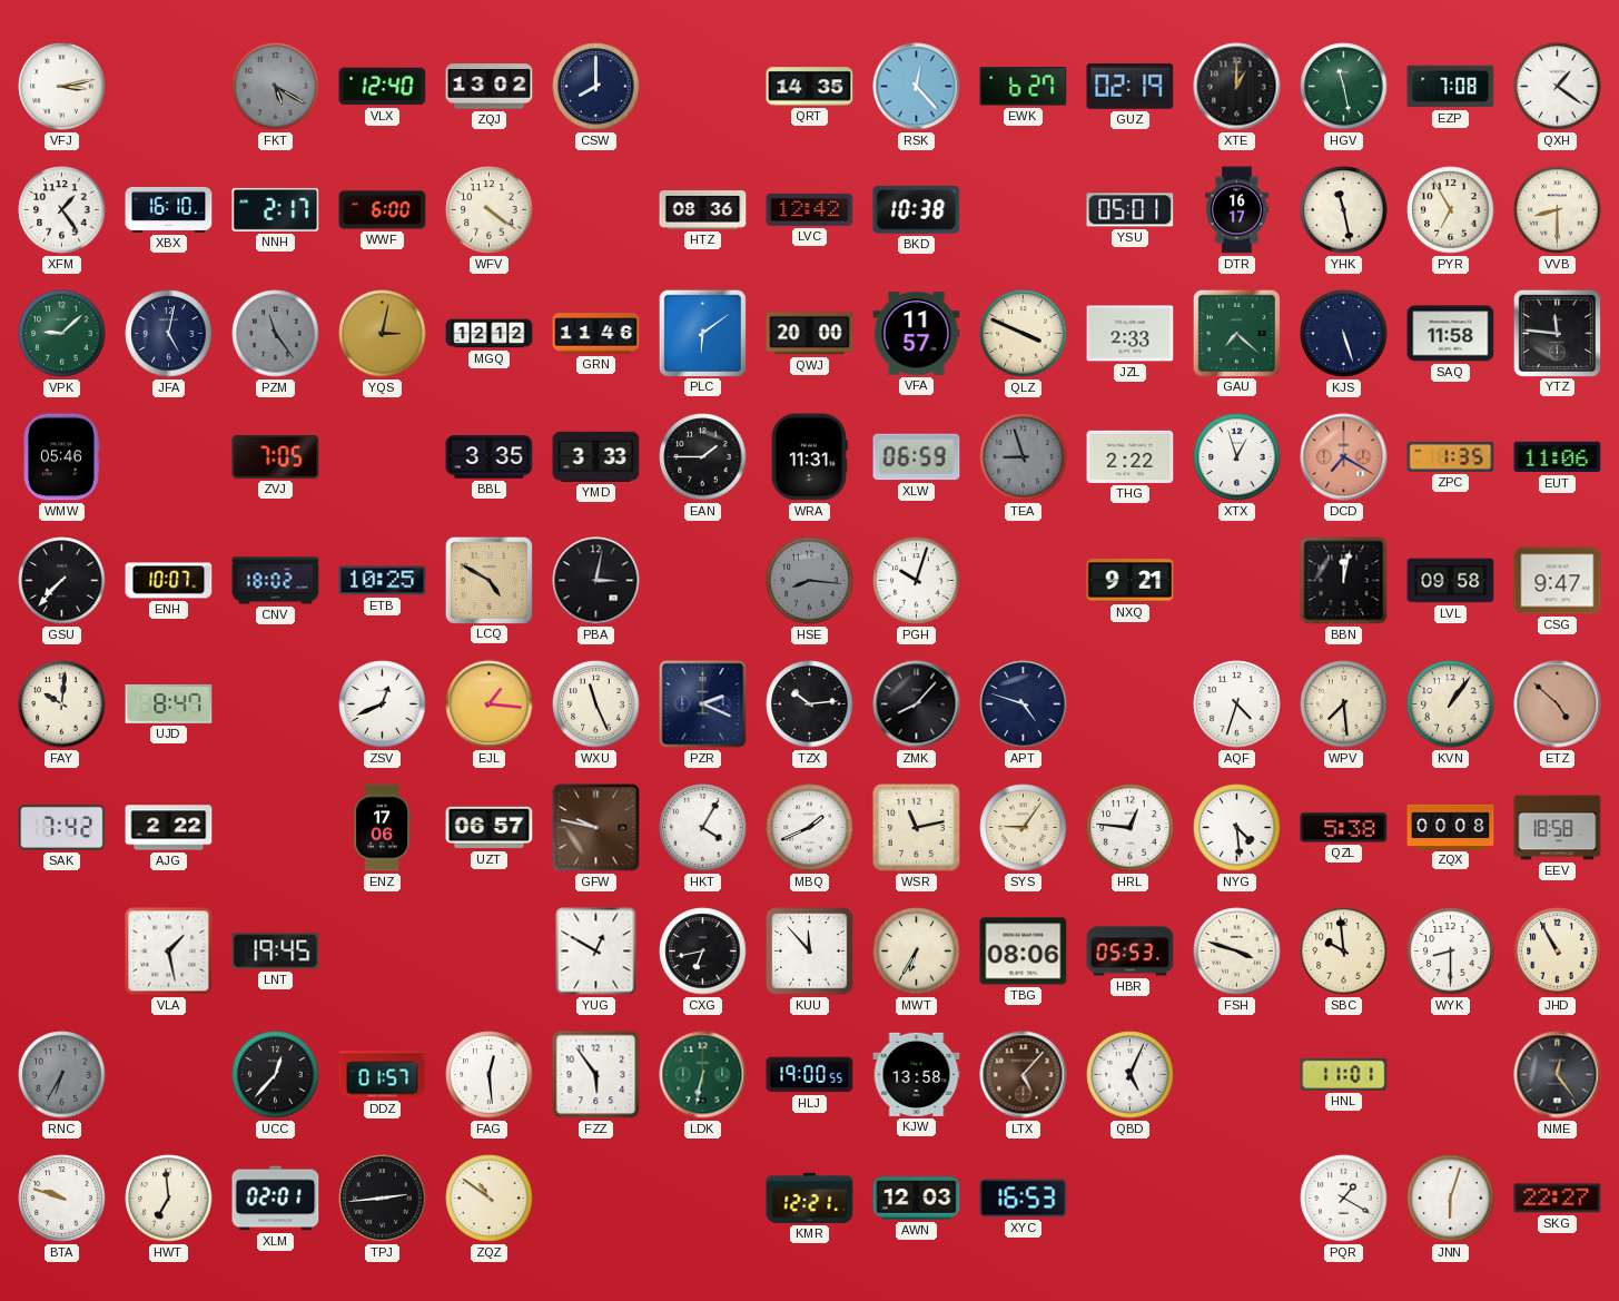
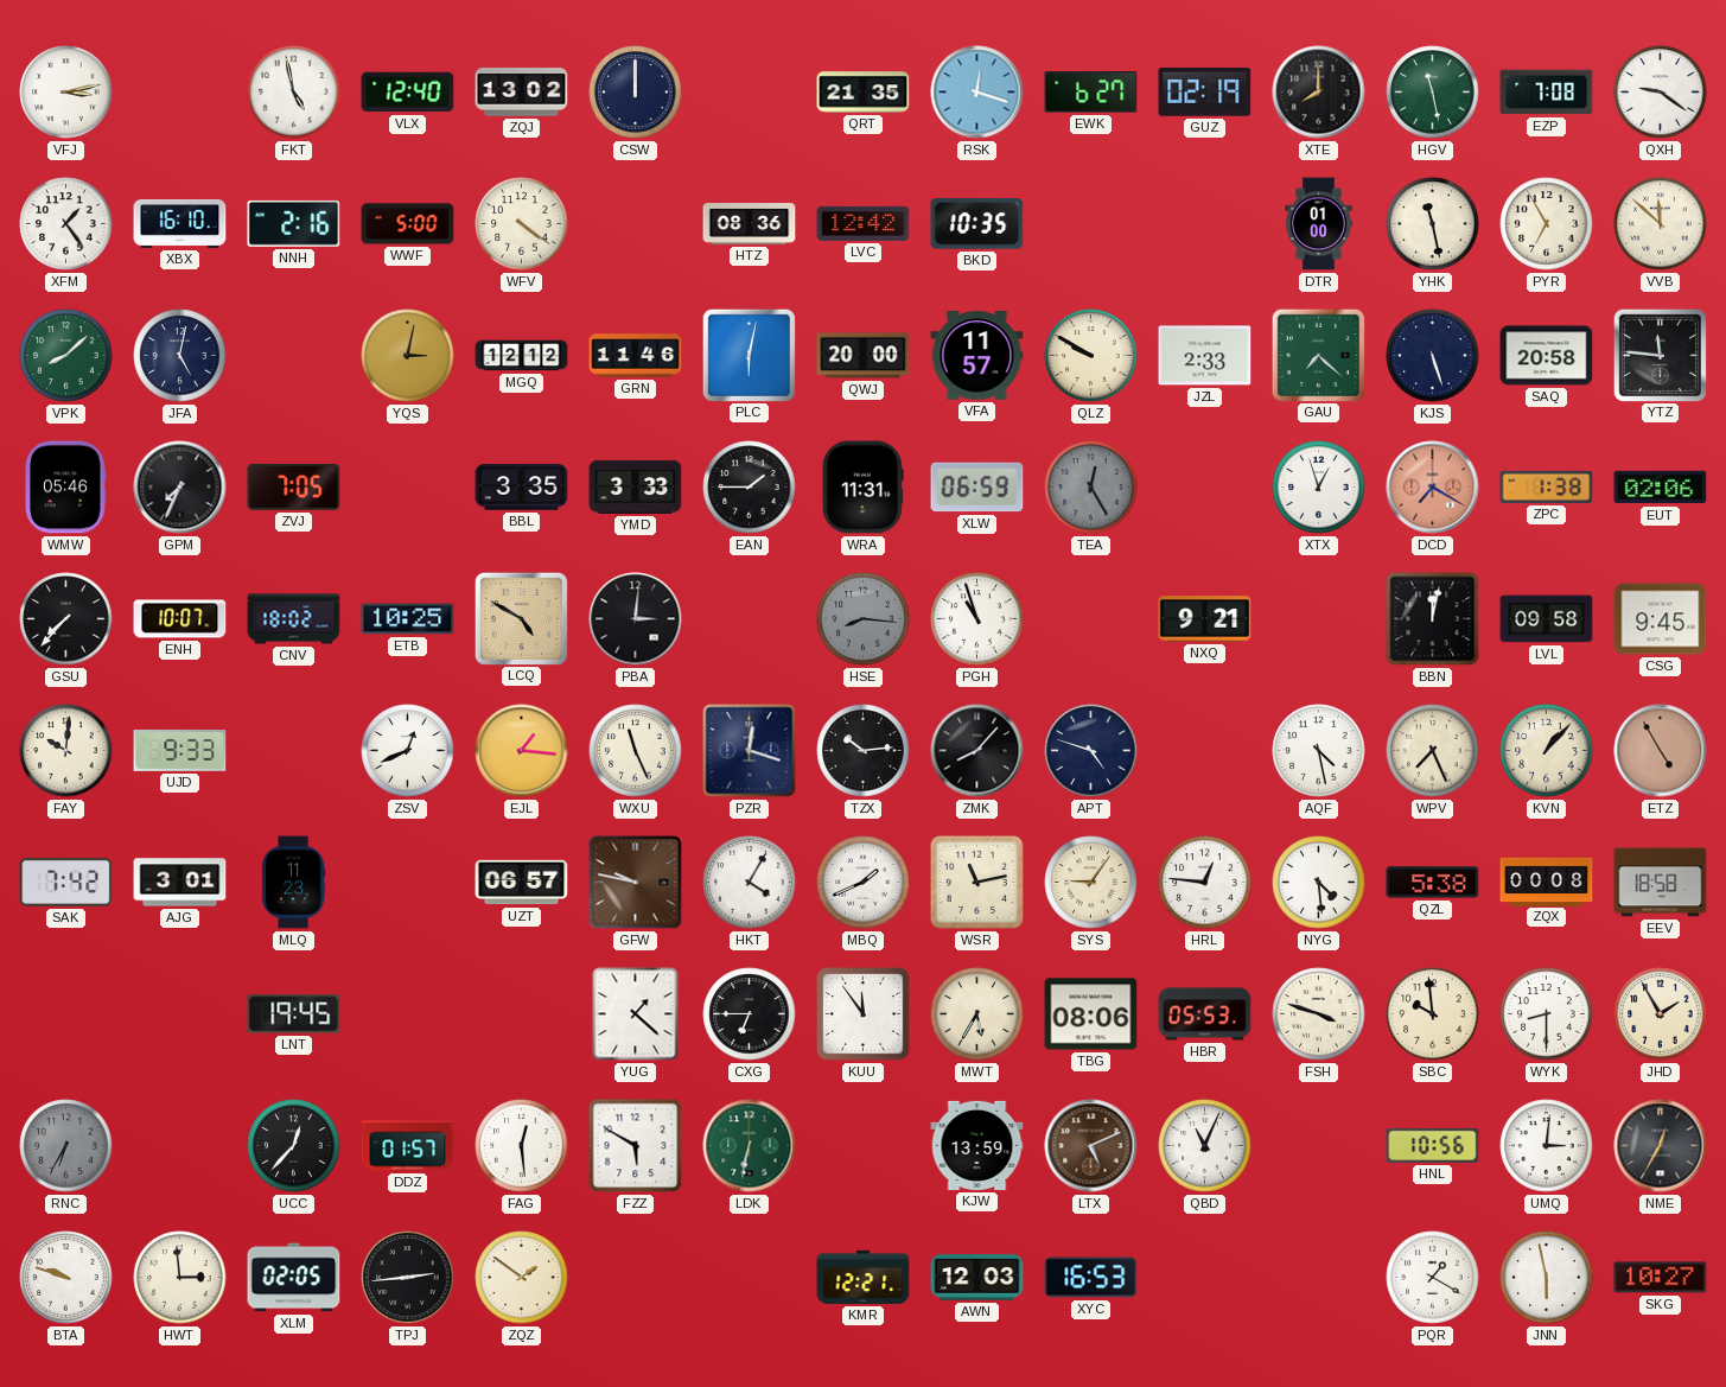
FKT: 5:20 -> 4:58
FKT dial: grey -> white
CSW: 8:00 -> 12:00
QRT: 14:35 -> 21:35
RSK: 12:23 -> 12:18
XTE: 1:00 -> 8:00
QXH: 1:21 -> 9:21
NNH: 2:17 -> 2:16
WWF: 6:00 -> 5:00
BKD: 10:38 -> 10:35
YSU: 05:01 -> none
DTR: 16:17 -> 01:00
VVB: 8:30 -> 11:52
VPK: 9:08 -> 8:08
PZM: 11:24 -> none
PLC: 6:09 -> 6:02
QLZ: 3:49 -> 9:50
SAQ: 11:58 -> 20:58
GPM: none -> 7:34
TEA: 8:57 -> 12:25
THG: 2:22 -> none
ZPC: 1:35 -> 1:38
EUT: 11:06 -> 02:06
PBA: 3:02 -> 3:01
PGH: 10:03 -> 10:57
CSG: 9:47 -> 9:45
UJD: 8:47 -> 9:33
PZR: 2:19 -> 12:18
AQF: 4:33 -> 4:28
WPV: 7:29 -> 7:26
KVN: 1:06 -> 1:07
ETZ: 4:52 -> 4:55
AJG: 2:22 -> 3:01
MLQ: none -> 11:23
ENZ: 17:06 -> none
VLA: 1:28 -> none
YUG: 12:50 -> 1:22
CXG: 6:43 -> 6:45
KUU: 11:53 -> 11:54
MWT: 6:35 -> 5:35
JHD: 10:55 -> 1:55
FZZ: 5:54 -> 5:50
HLJ: 19:00 -> none
KJW: 13:58 -> 13:59
LTX: 5:07 -> 5:11
QBD: 5:04 -> 11:04
HNL: 11:01 -> 10:56
UMQ: none -> 3:01
NME: 12:24 -> 12:35
HWT: 6:59 -> 2:59
XLM: 02:01 -> 02:05
ZQZ: 10:51 -> 1:51
JNN: 6:03 -> 5:58
SKG: 22:27 -> 10:27
